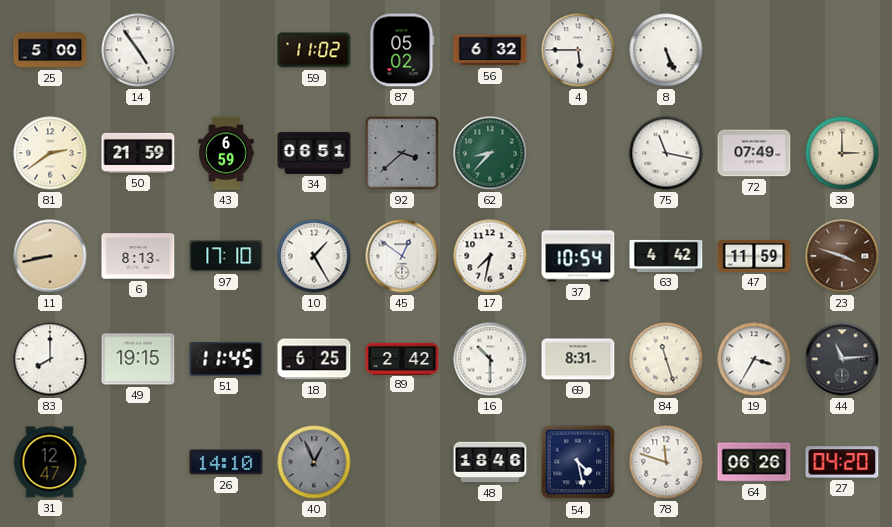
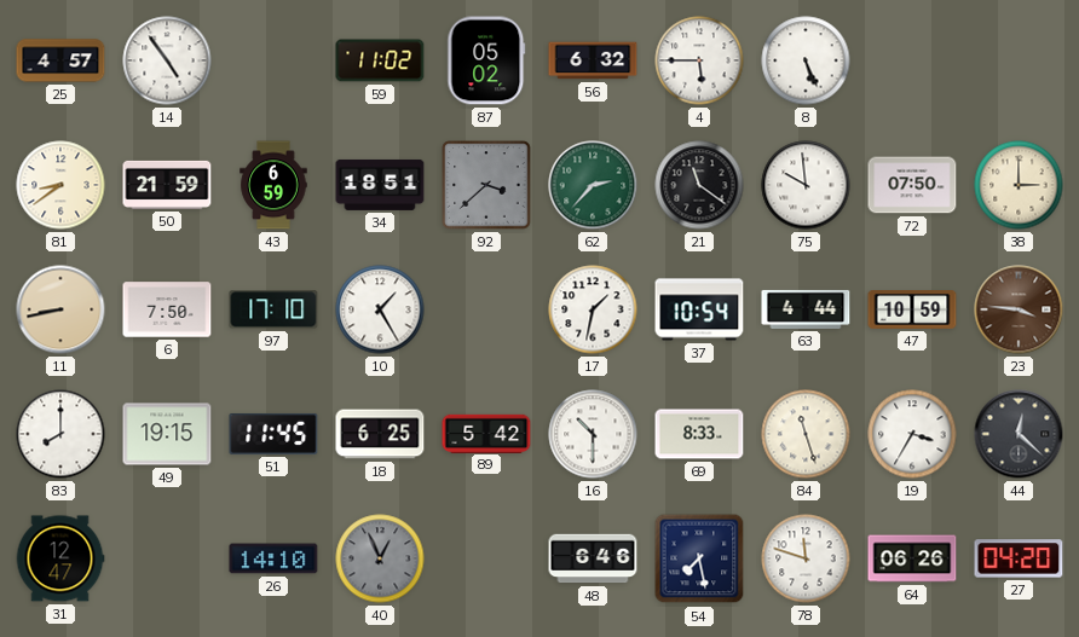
25: 5:00 -> 4:57
81: 2:39 -> 8:39
34: 06:51 -> 18:51
62: 8:37 -> 2:37
21: none -> 11:21
75: 11:17 -> 9:59
72: 07:49 -> 07:50
6: 8:13 -> 7:50
45: 12:51 -> none
17: 7:32 -> 1:32
63: 4:42 -> 4:44
47: 11:59 -> 10:59
23: 3:48 -> 3:46
89: 2:42 -> 5:42
69: 8:31 -> 8:33
44: 11:14 -> 12:22
48: 18:46 -> 6:46
54: 4:28 -> 7:28
